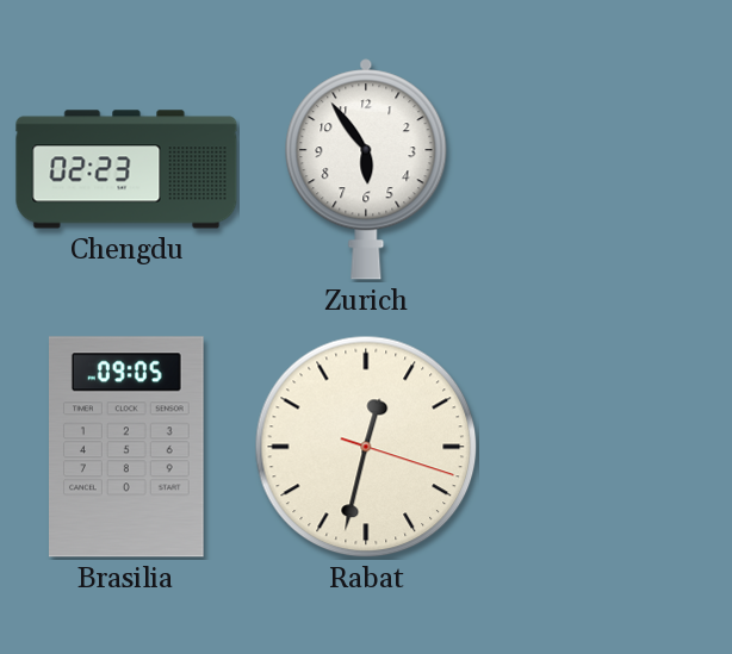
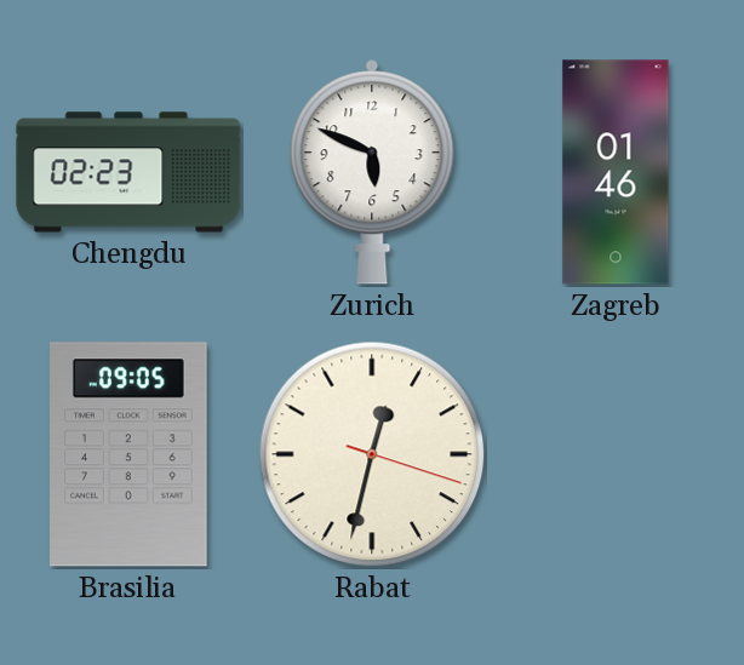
Zurich: 5:54 -> 5:49
Zagreb: none -> 01:46
